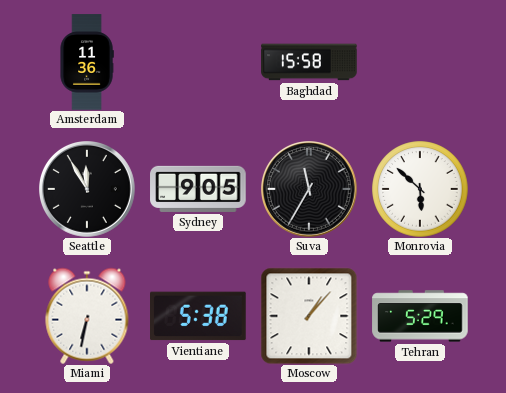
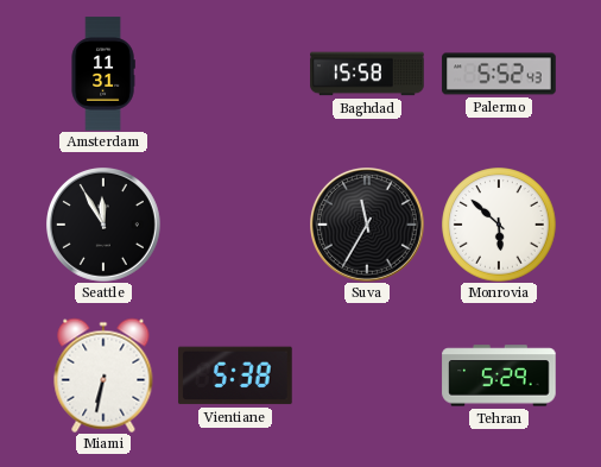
Amsterdam: 11:36 -> 11:31
Palermo: none -> 5:52
Sydney: 9:05 -> none
Moscow: 1:07 -> none
